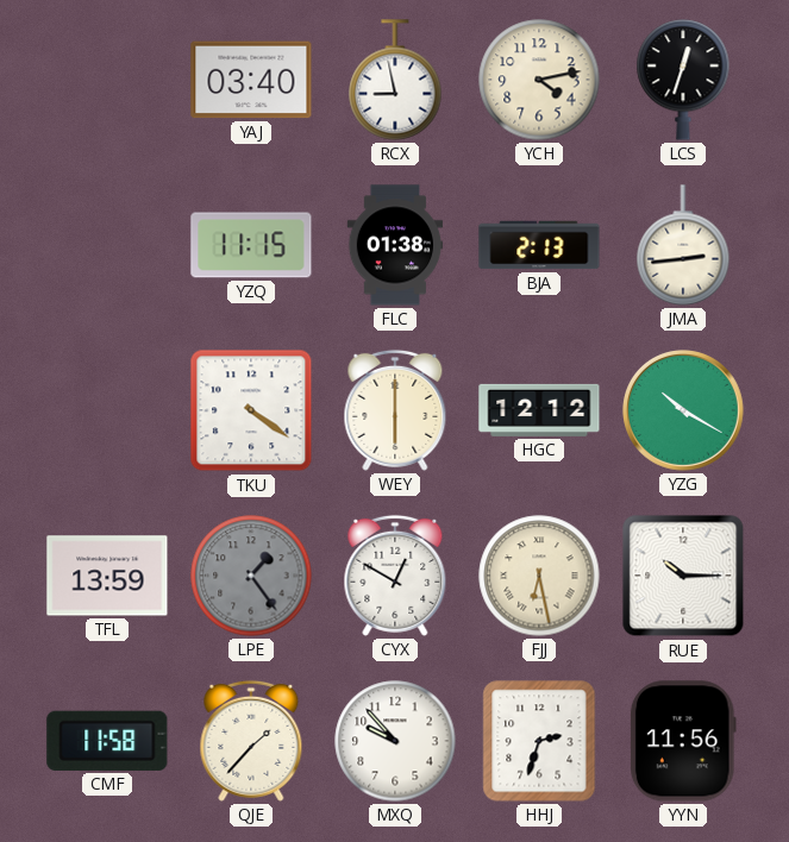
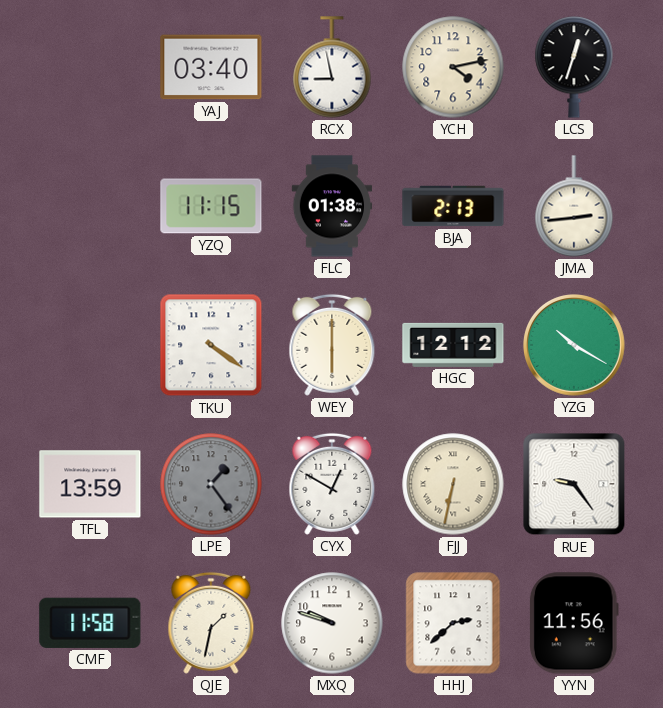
FJJ: 6:28 -> 6:32
RUE: 10:15 -> 9:24
QJE: 1:37 -> 1:32
MXQ: 9:53 -> 9:48
HHJ: 2:33 -> 2:38
